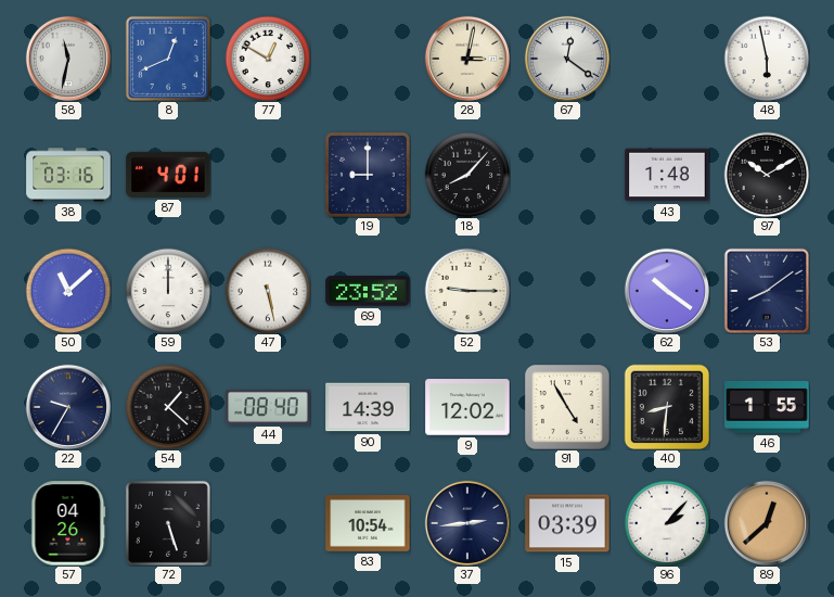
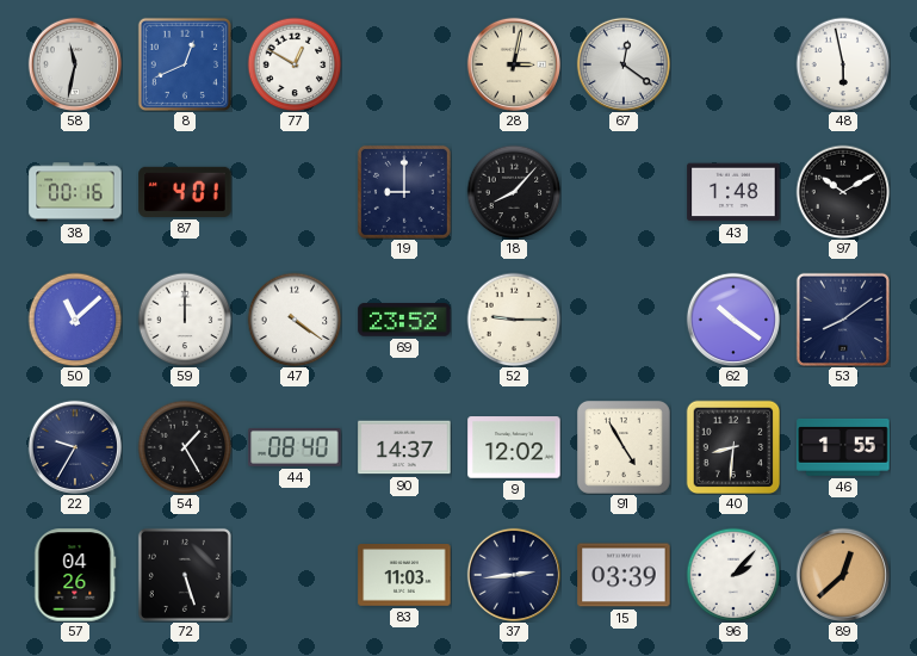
38: 03:16 -> 00:16
47: 5:28 -> 4:21
54: 1:22 -> 1:25
90: 14:39 -> 14:37
83: 10:54 -> 11:03
